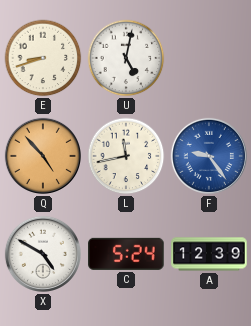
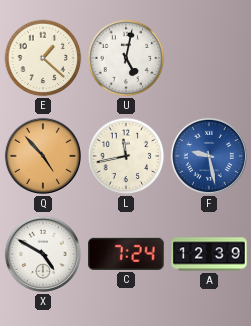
E: 8:42 -> 1:22
F: 9:24 -> 9:28
C: 5:24 -> 7:24
